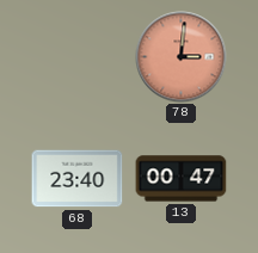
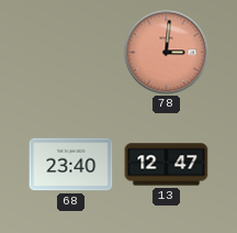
13: 00:47 -> 12:47
